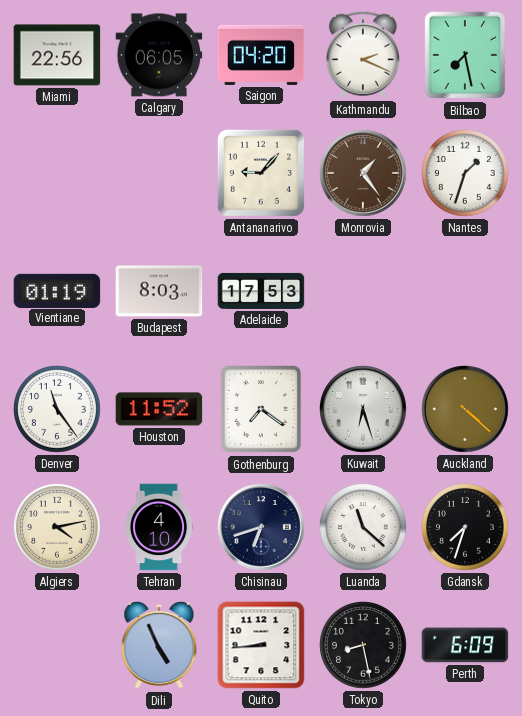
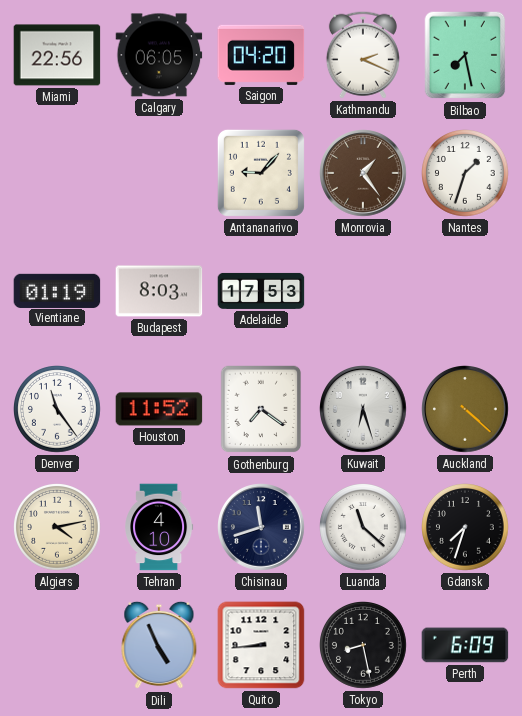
Chisinau: 6:42 -> 11:42
